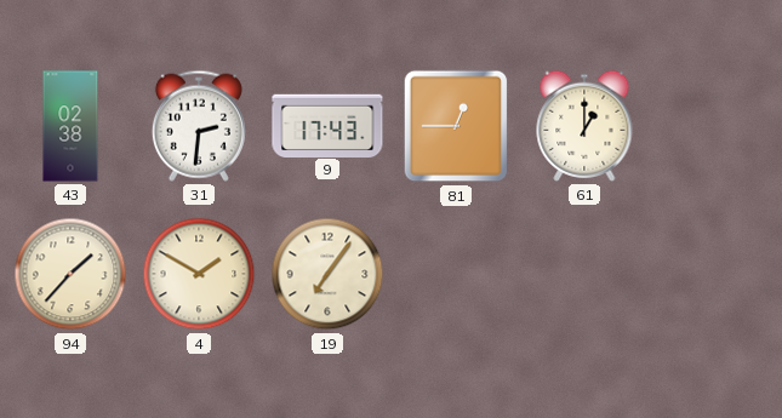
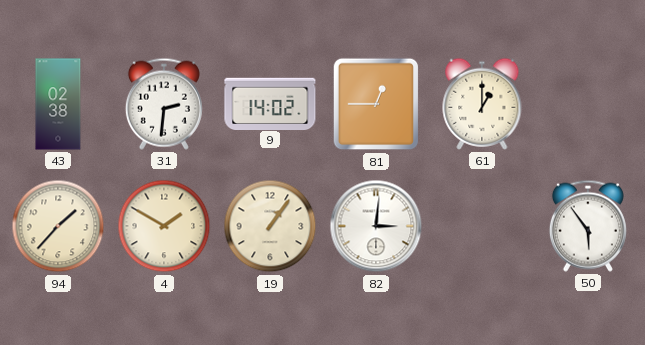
9: 17:43 -> 14:02
19: 7:06 -> 1:06
82: none -> 3:01
50: none -> 5:54
